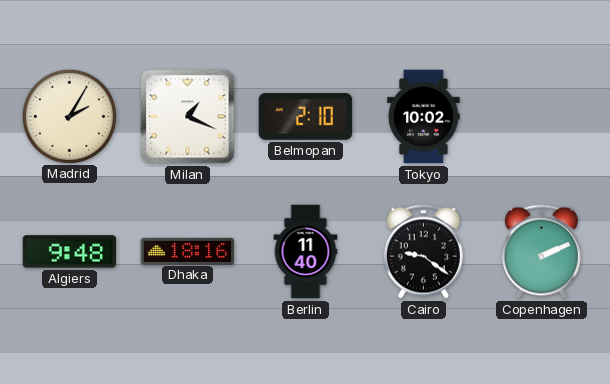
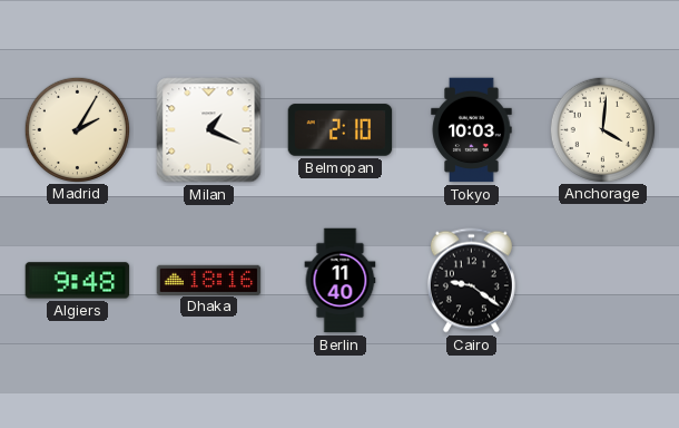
Tokyo: 10:02 -> 10:03
Anchorage: none -> 4:01
Copenhagen: 2:11 -> none
